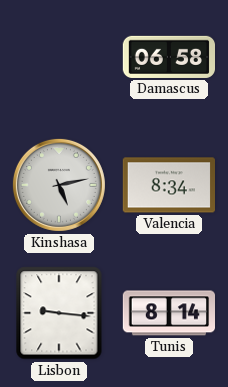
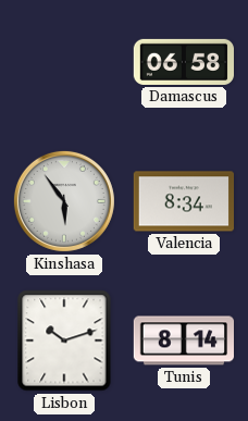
Kinshasa: 5:13 -> 5:54
Lisbon: 9:16 -> 10:12
